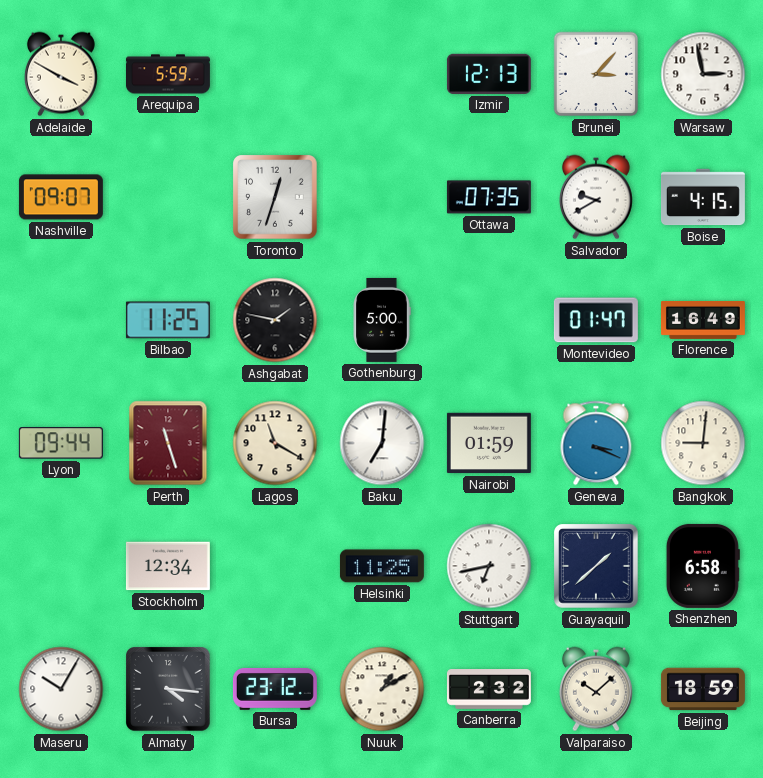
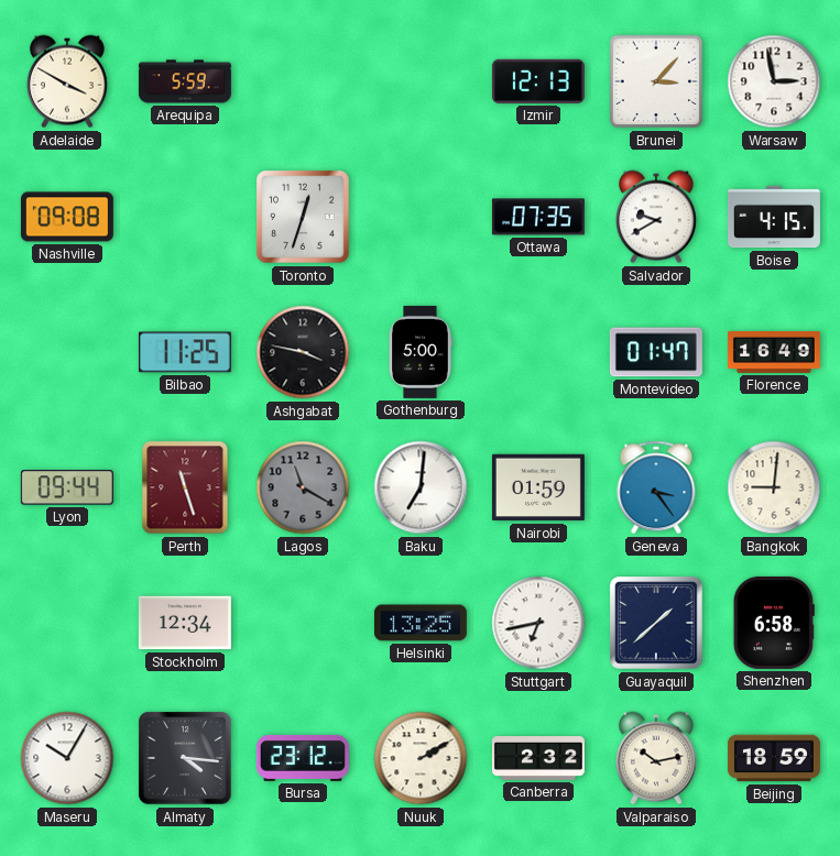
Nashville: 09:07 -> 09:08
Ashgabat: 1:47 -> 3:47
Lagos dial: cream -> grey
Geneva: 3:19 -> 3:24
Helsinki: 11:25 -> 13:25
Nuuk: 1:10 -> 2:10
Valparaiso: 10:08 -> 10:13
